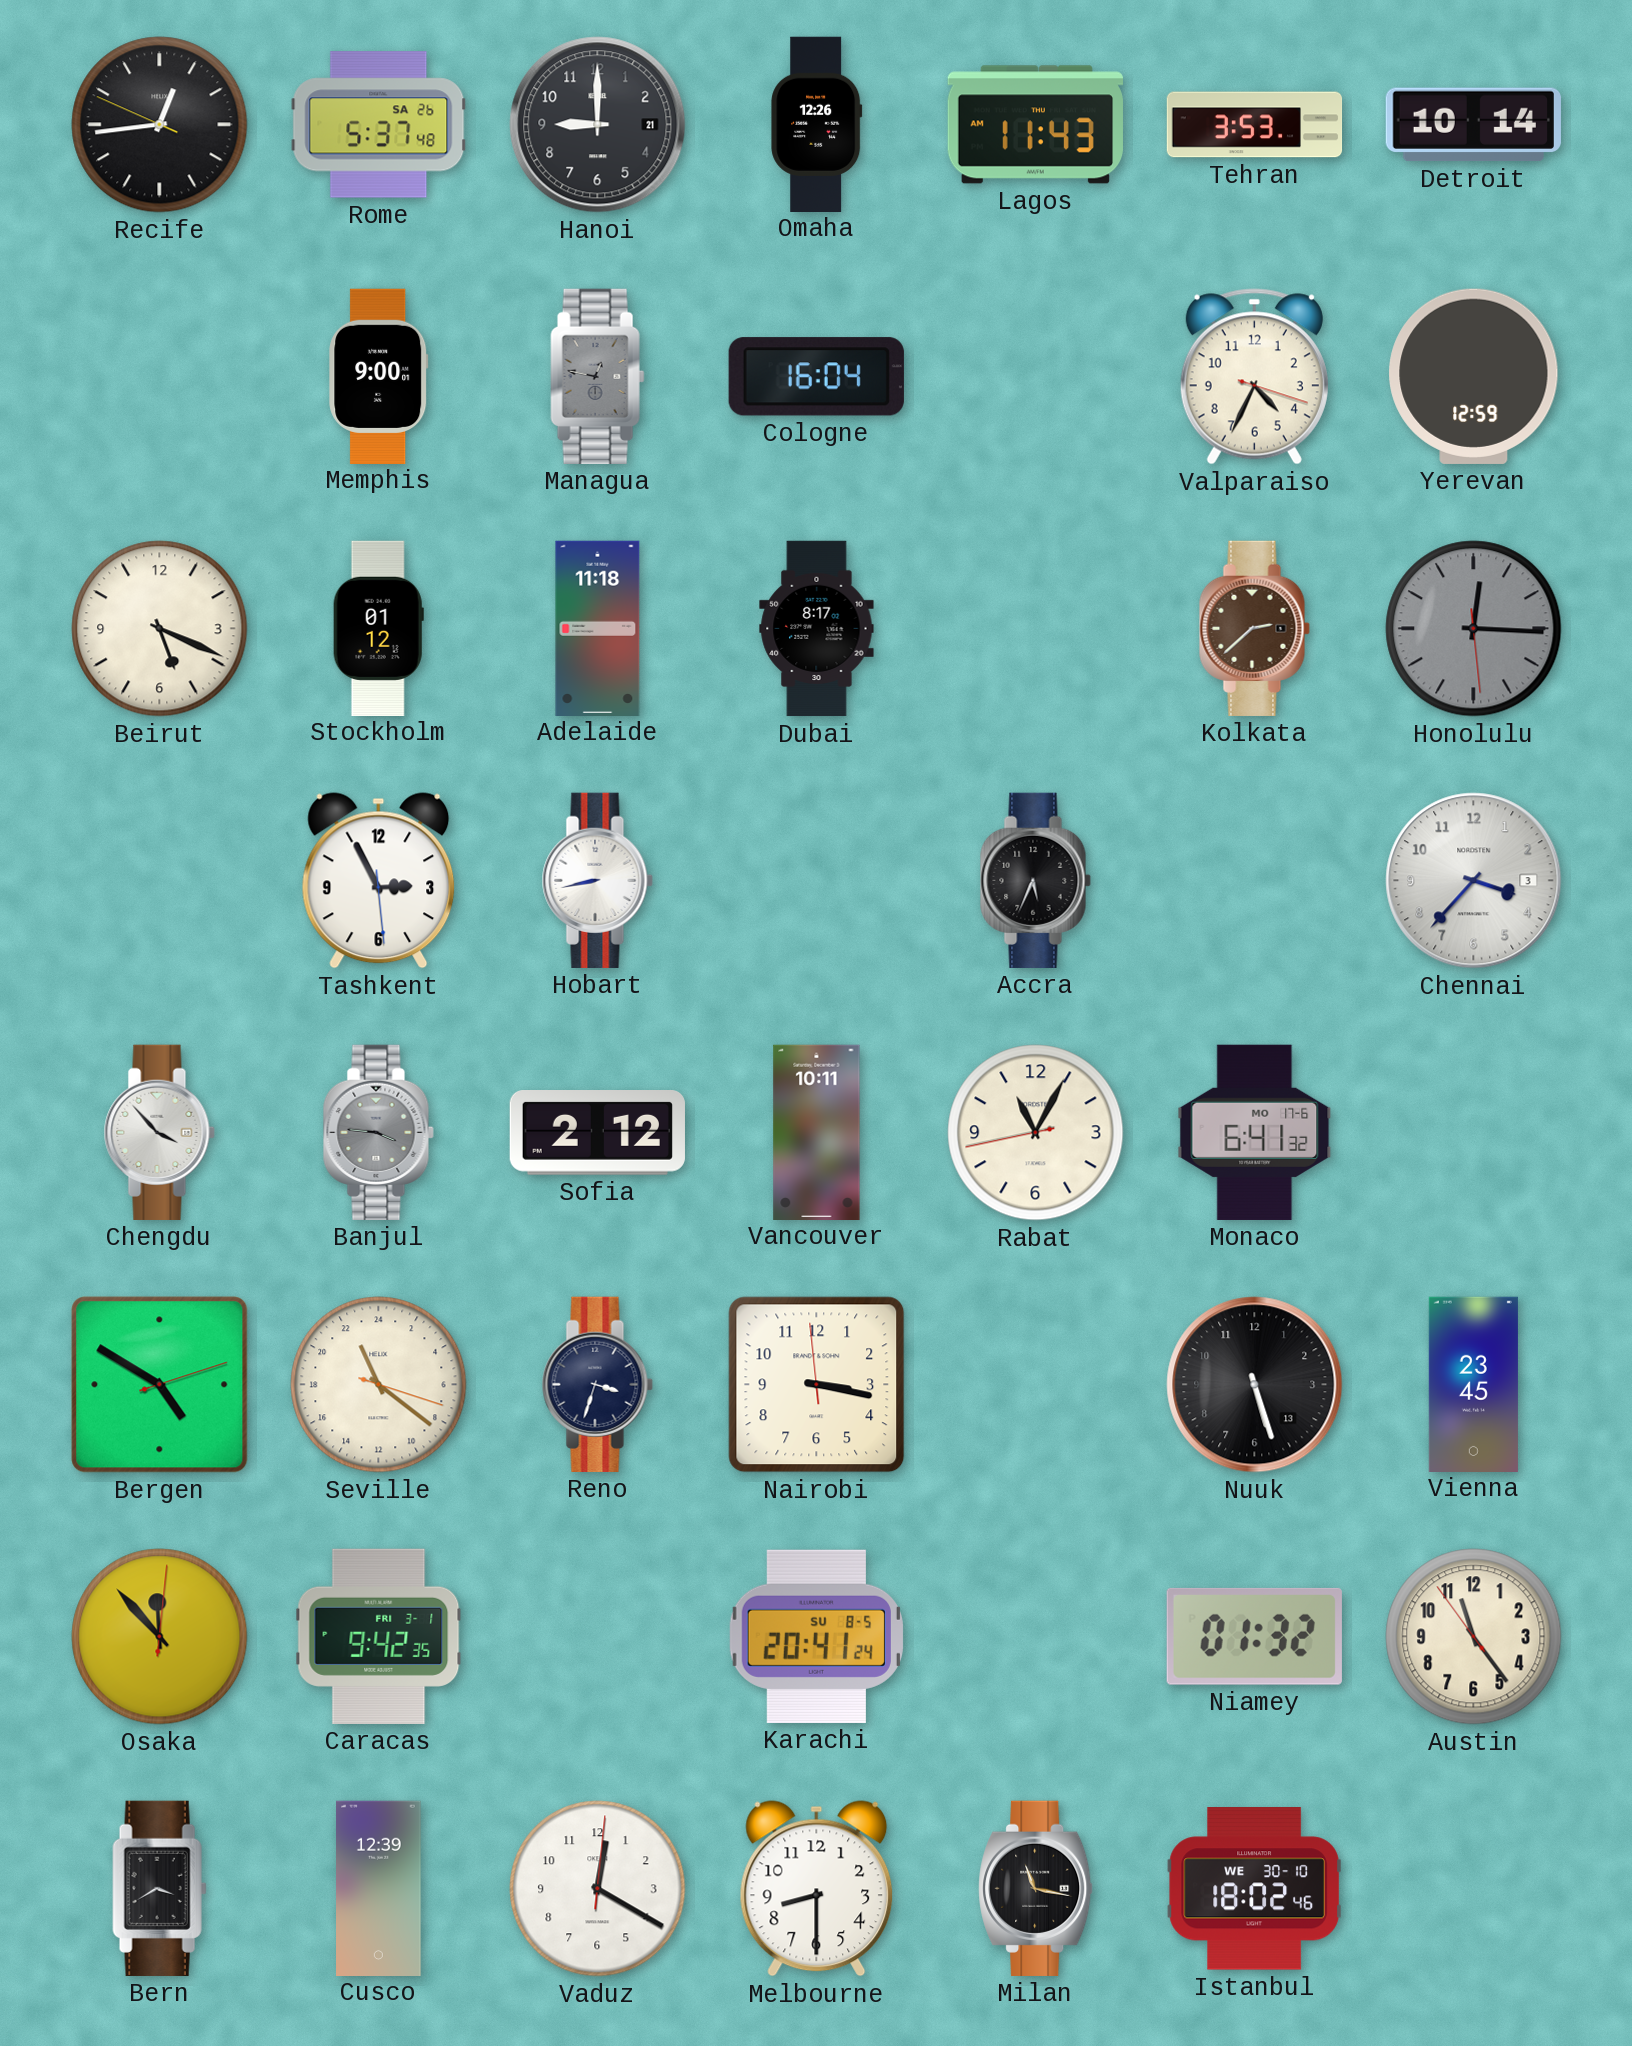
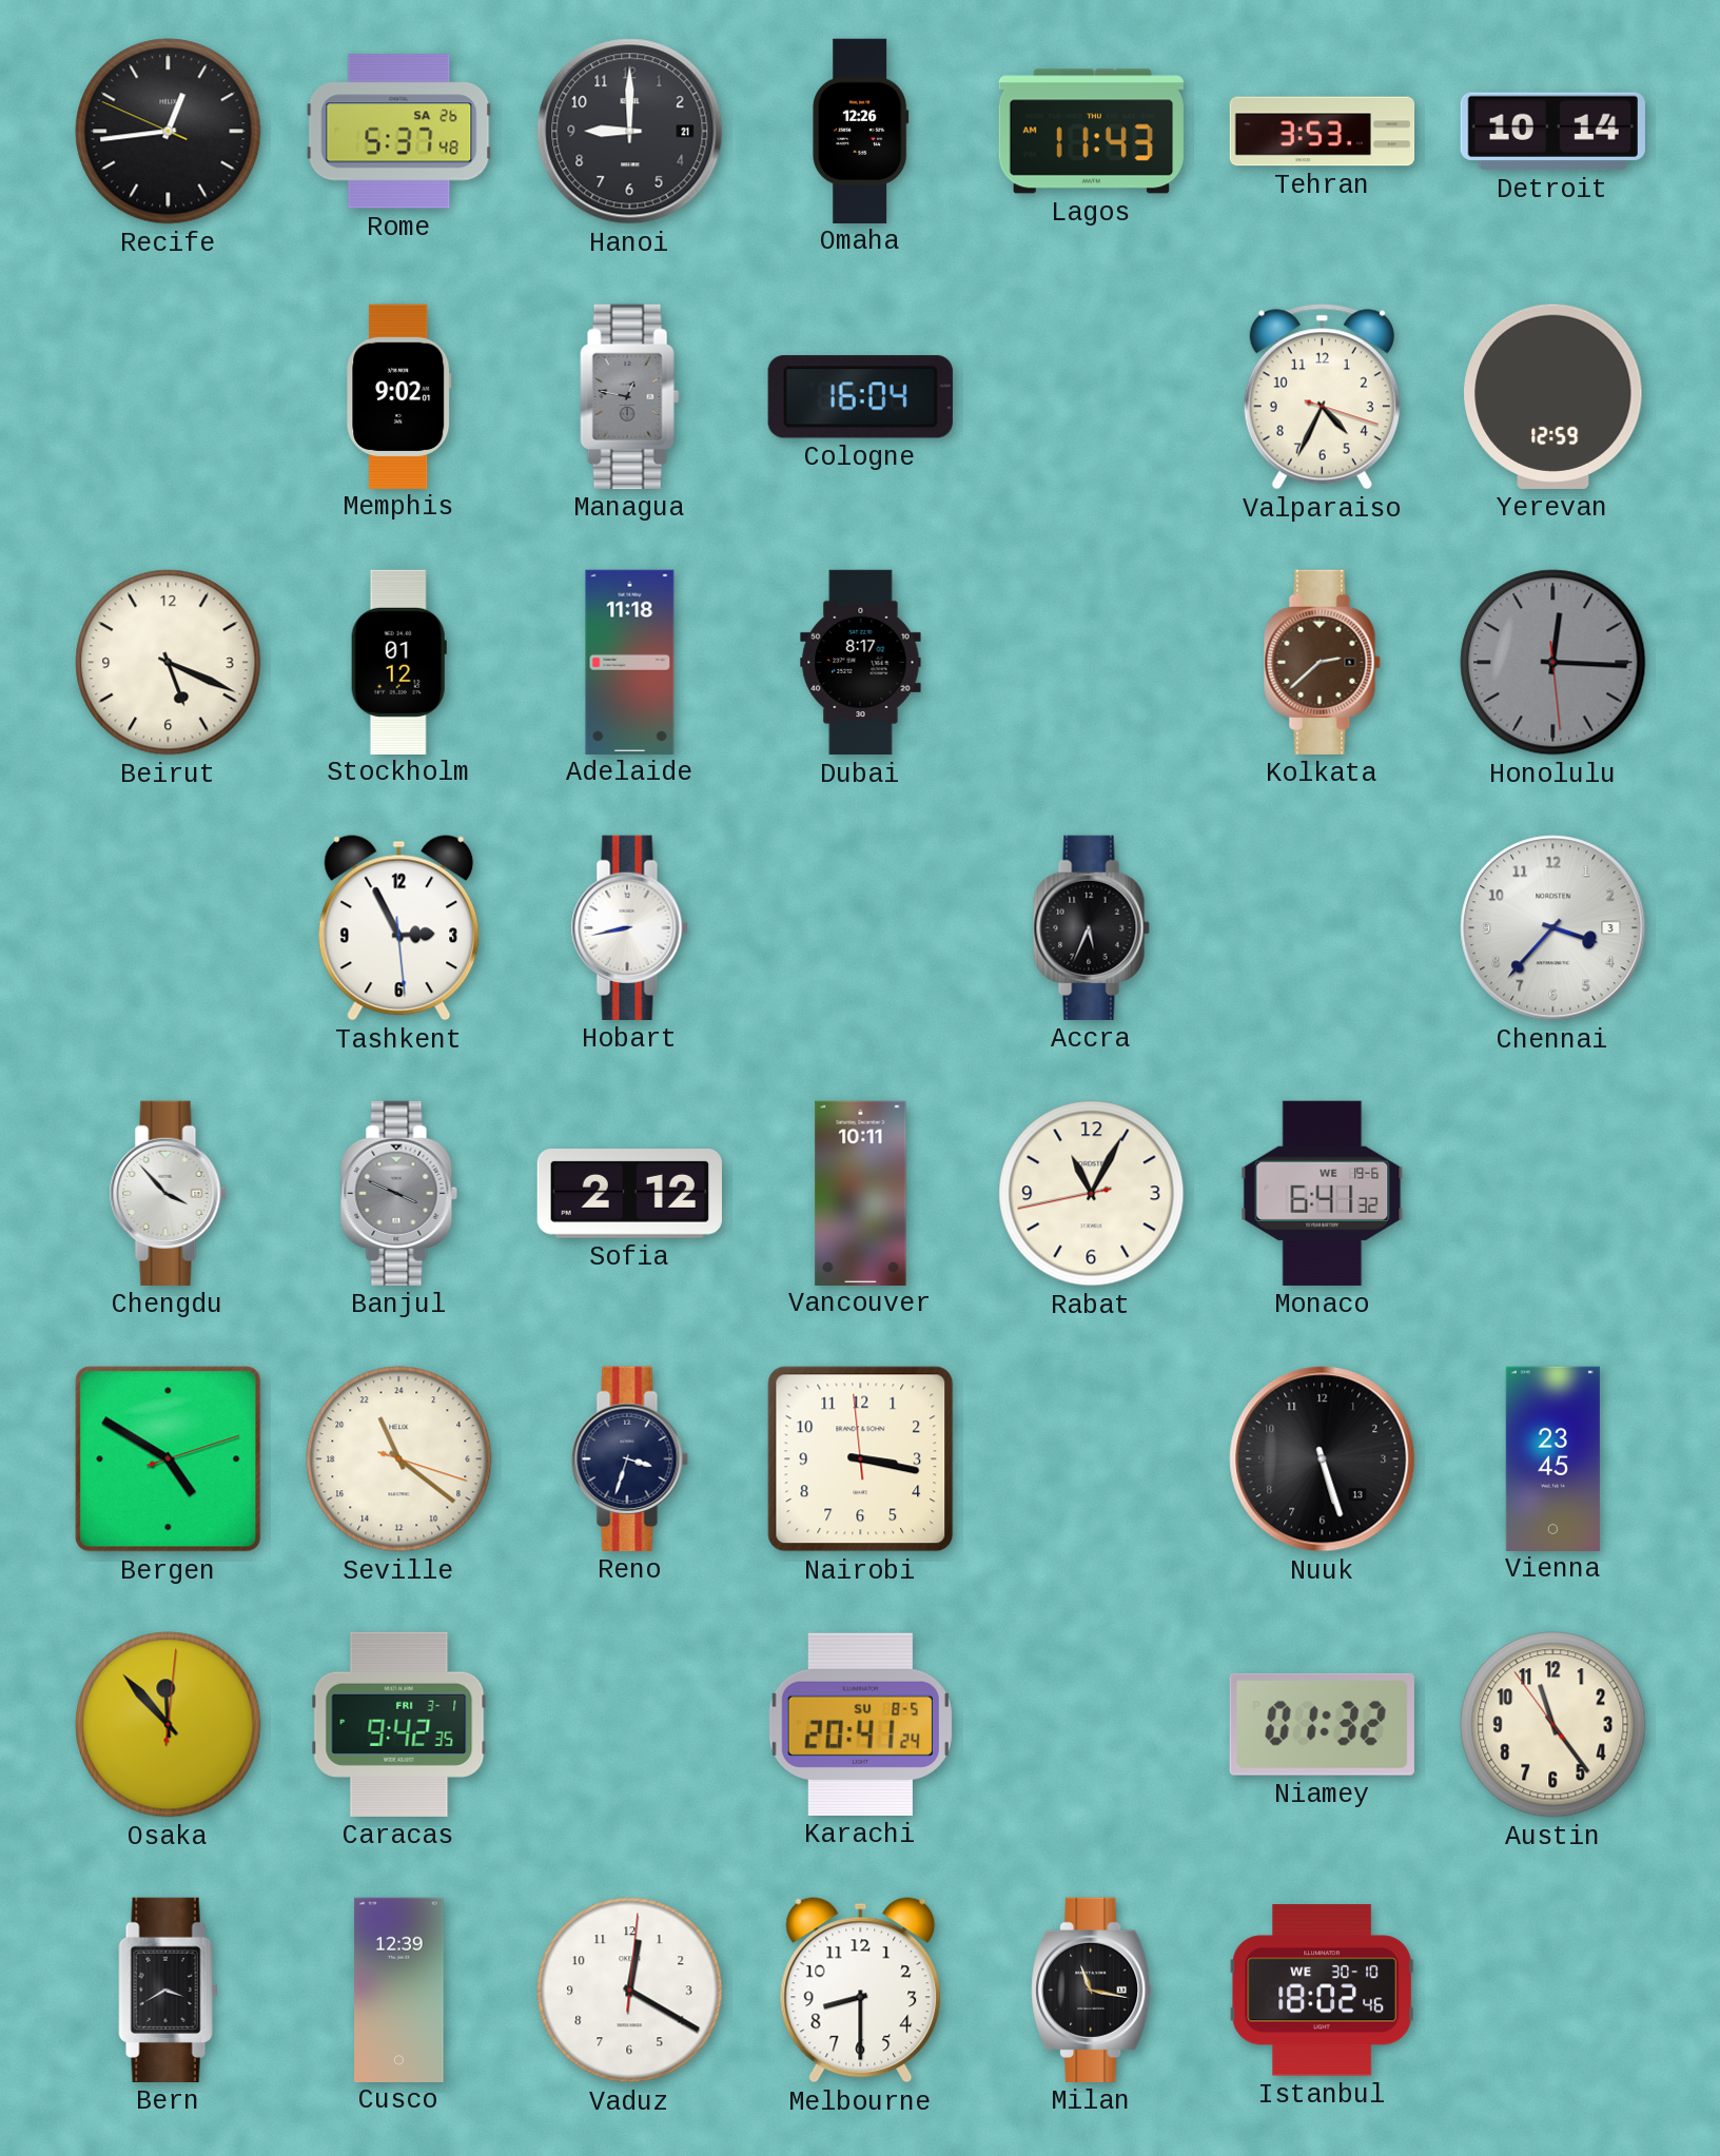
Memphis: 9:00 -> 9:02
Banjul: 3:46 -> 3:49
Monaco date: MO 17-6 -> WE 19-6
